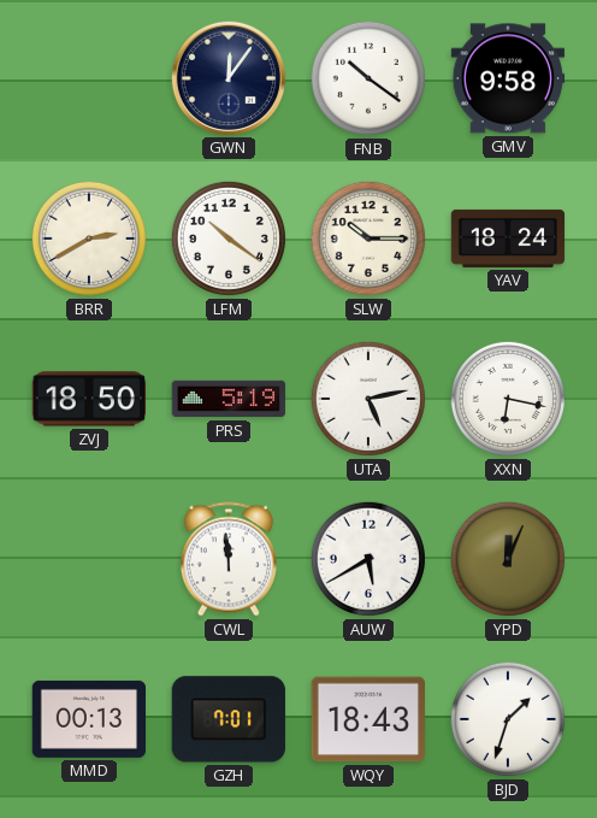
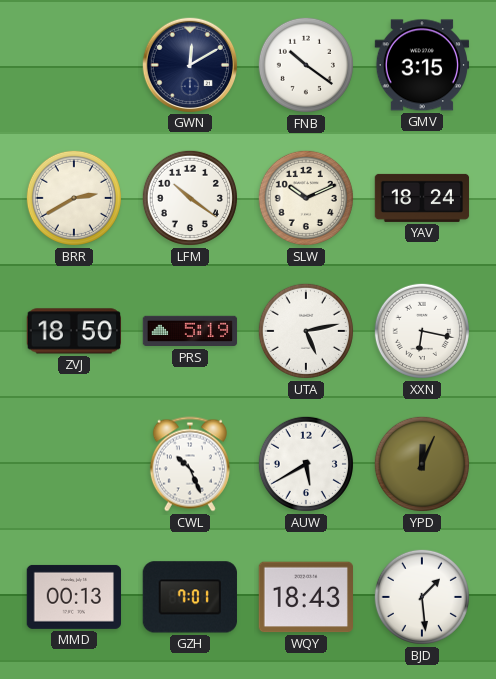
GWN: 12:06 -> 12:10
GMV: 9:58 -> 3:15
SLW: 10:15 -> 10:11
CWL: 11:59 -> 10:26
BJD: 1:33 -> 1:29
